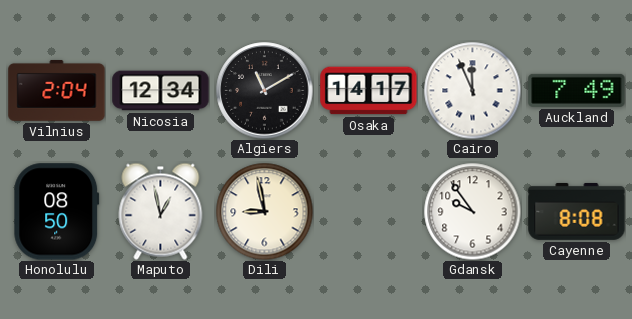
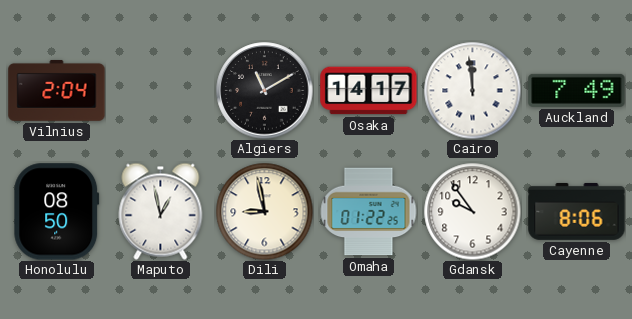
Nicosia: 12:34 -> none
Cairo: 11:56 -> 11:59
Omaha: none -> 01:22
Cayenne: 8:08 -> 8:06
